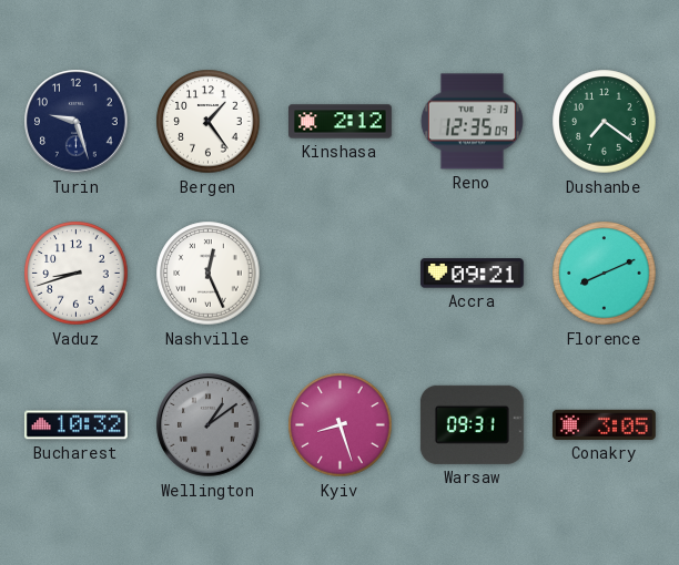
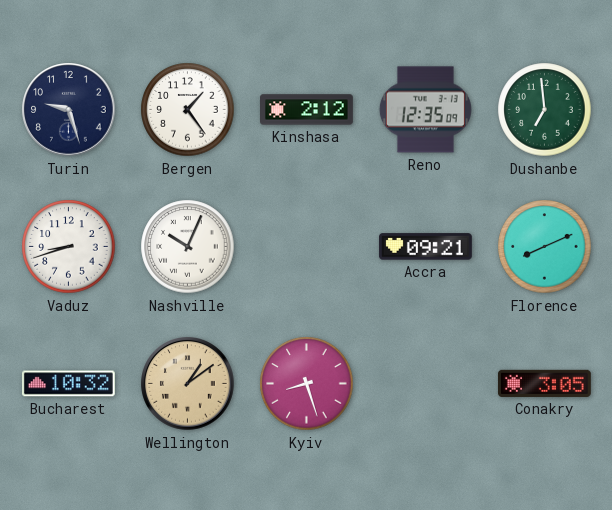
Dushanbe: 7:21 -> 6:59
Nashville: 12:26 -> 10:04
Wellington dial: grey -> champagne
Warsaw: 09:31 -> none
